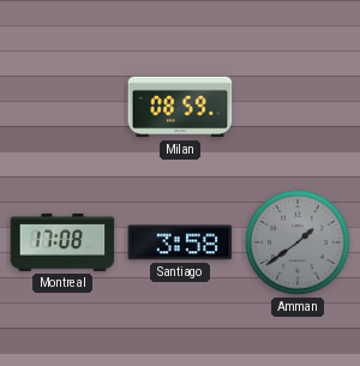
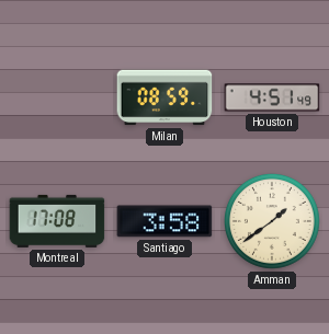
Houston: none -> 4:51
Amman dial: grey -> cream
